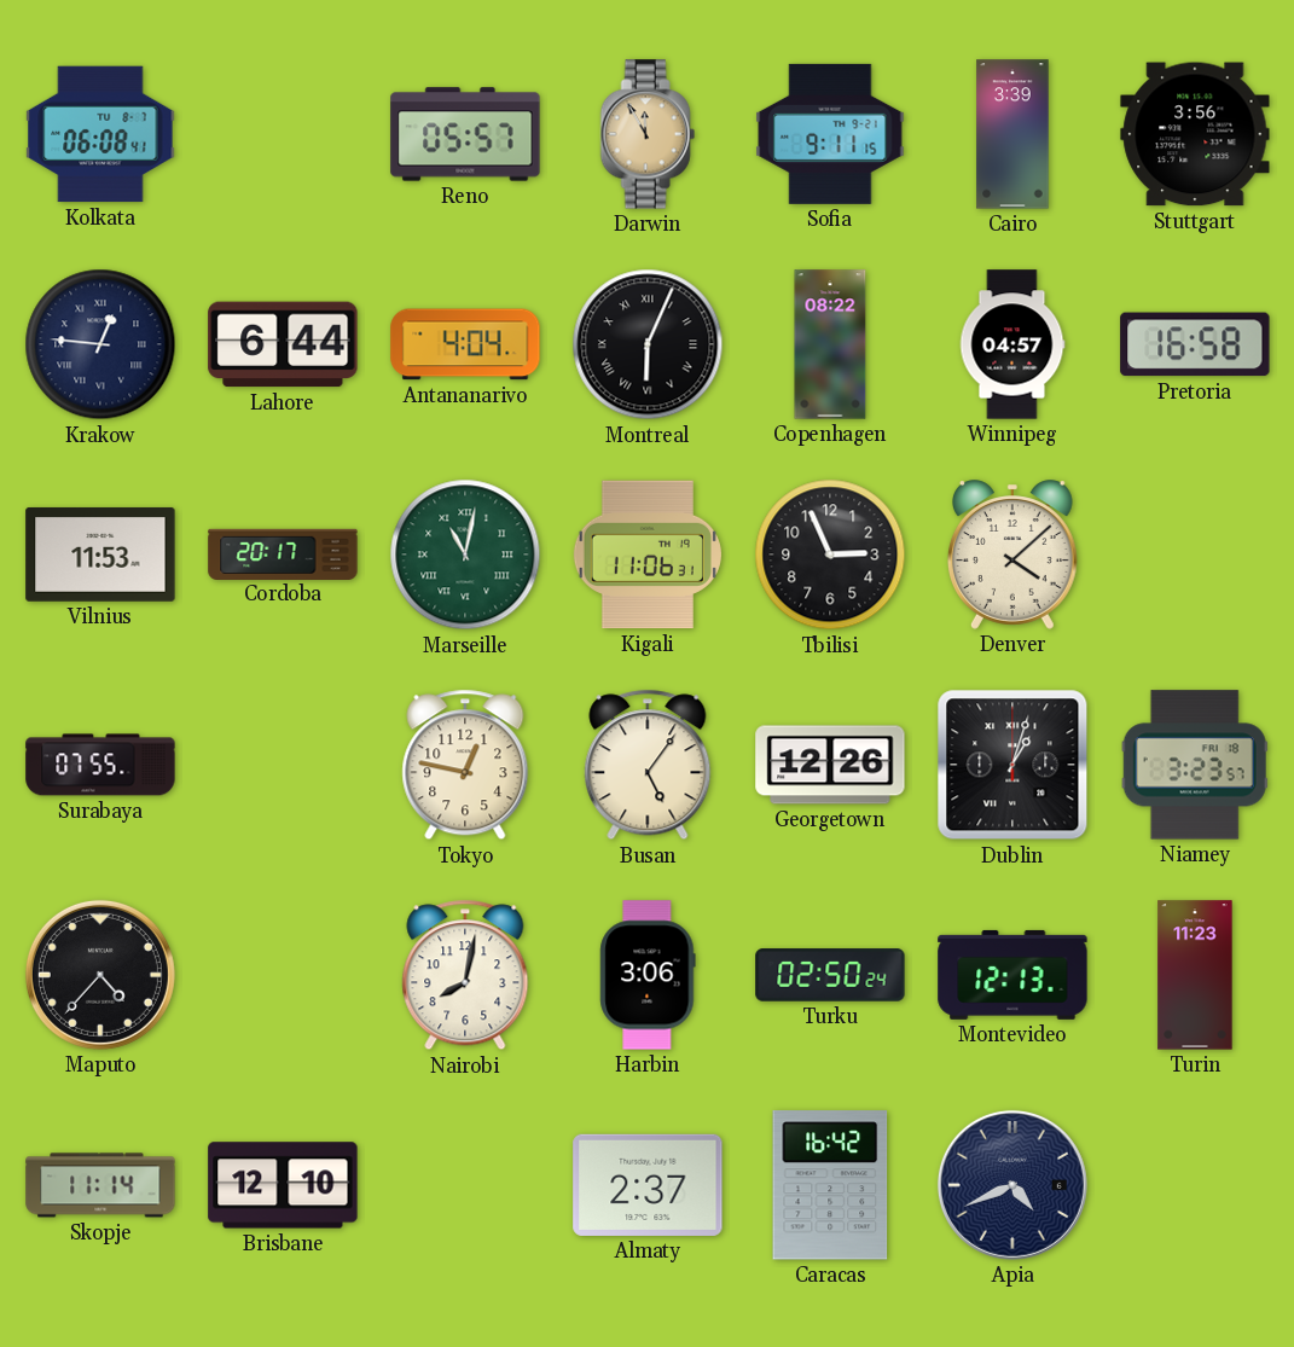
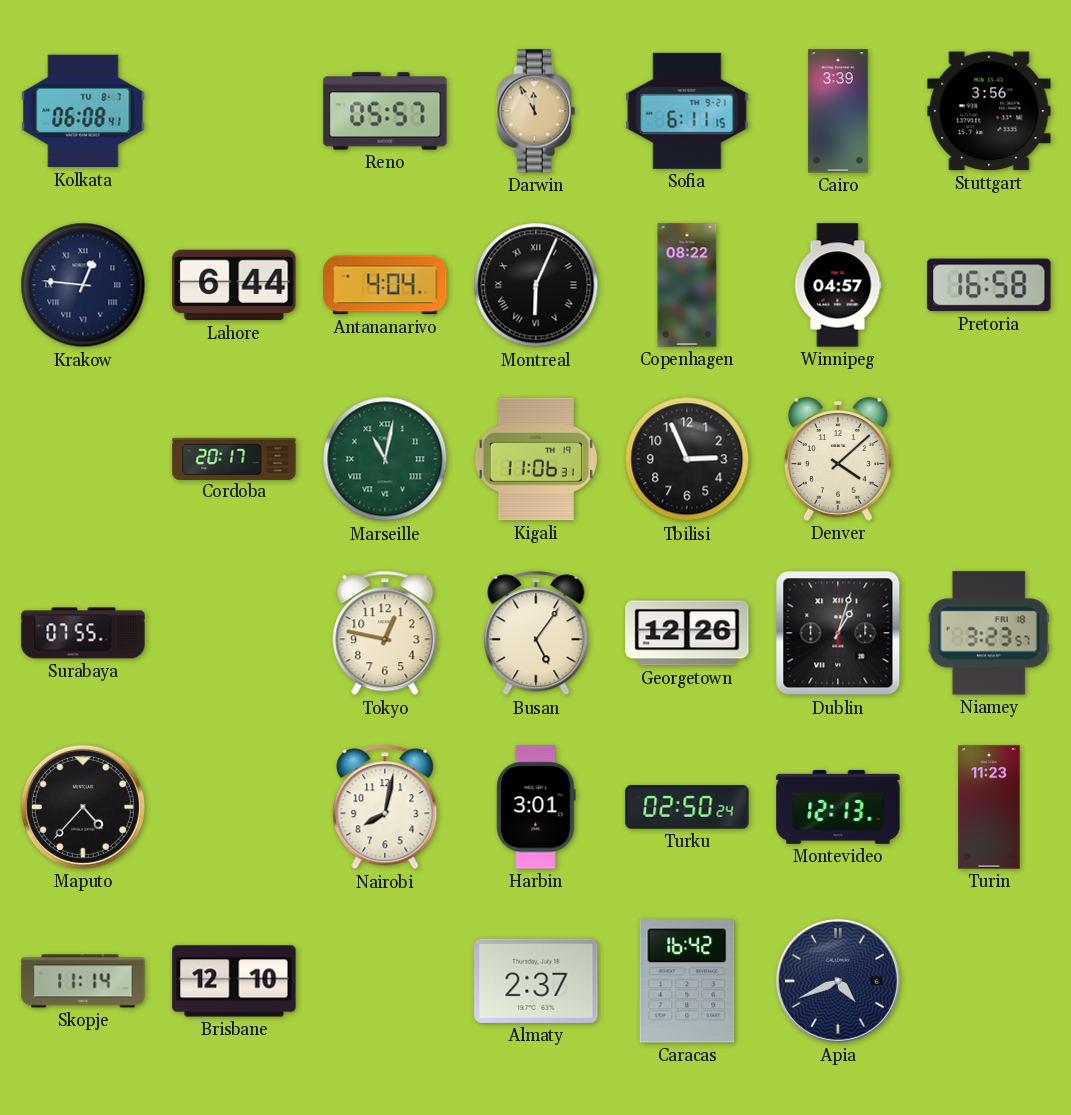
Sofia: 9:11 -> 6:11
Vilnius: 11:53 -> none
Harbin: 3:06 -> 3:01
